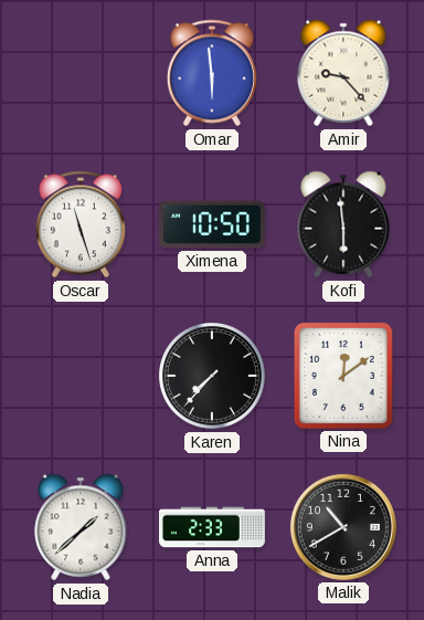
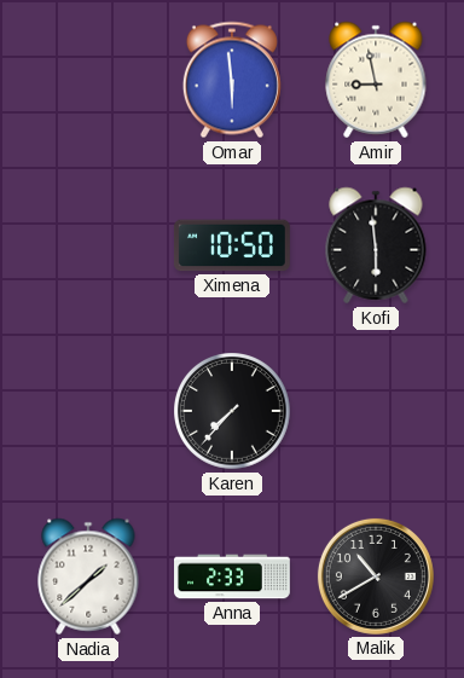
Amir: 9:23 -> 8:58
Oscar: 11:27 -> none
Nina: 12:09 -> none
